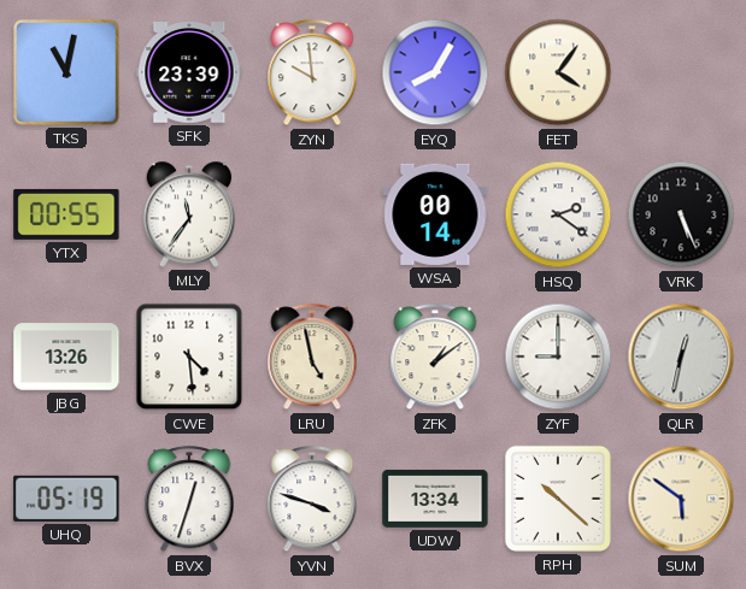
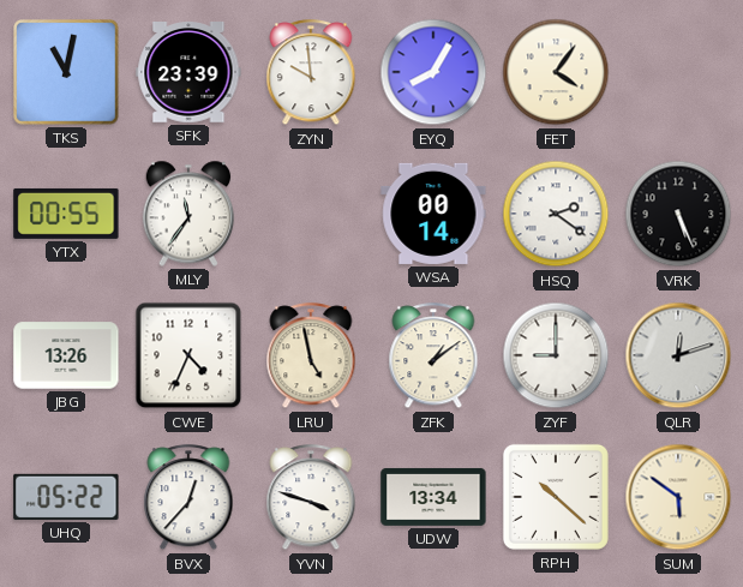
CWE: 4:29 -> 4:34
QLR: 12:32 -> 12:12
UHQ: 05:19 -> 05:22
BVX: 12:33 -> 12:37
